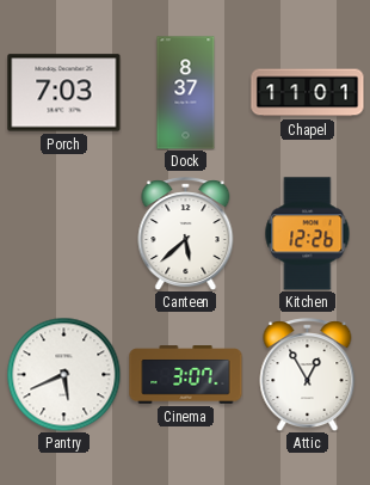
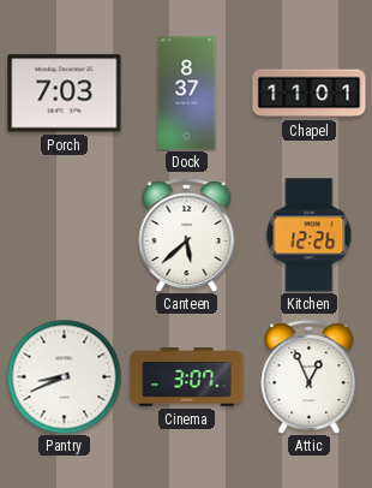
Pantry: 5:41 -> 8:41
Attic: 12:55 -> 12:56
